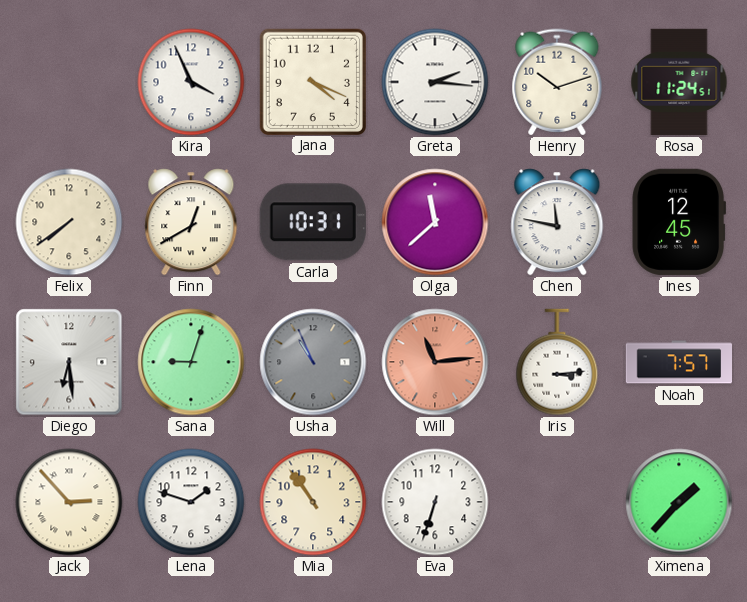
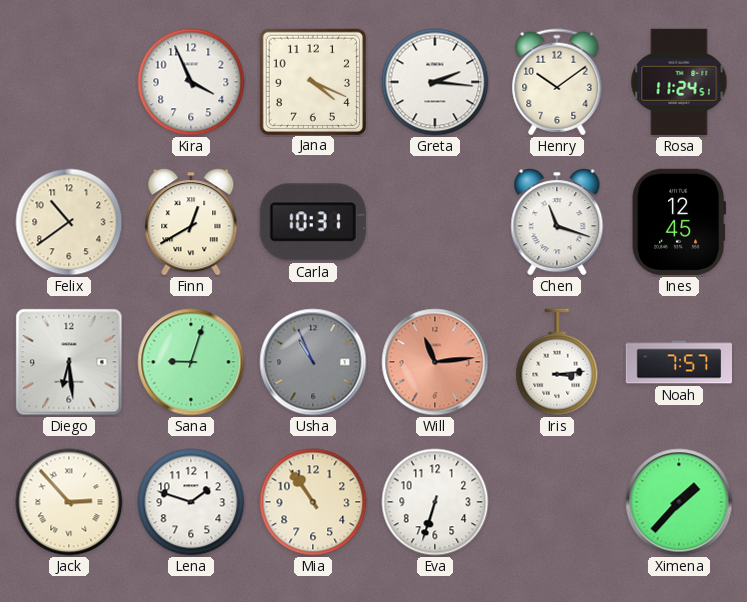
Henry: 10:12 -> 10:09
Felix: 7:39 -> 10:39
Olga: 11:38 -> none
Chen: 11:47 -> 11:18
